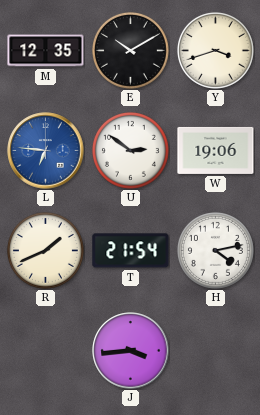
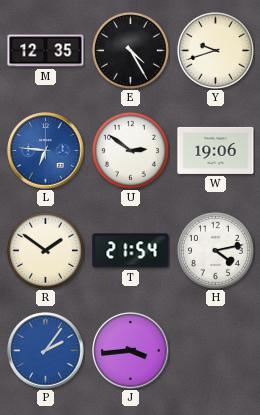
E: 10:10 -> 4:25
Y: 3:42 -> 9:42
R: 1:41 -> 1:51
P: none -> 2:06
